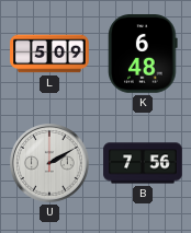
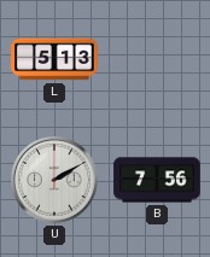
L: 5:09 -> 5:13
K: 6:48 -> none
